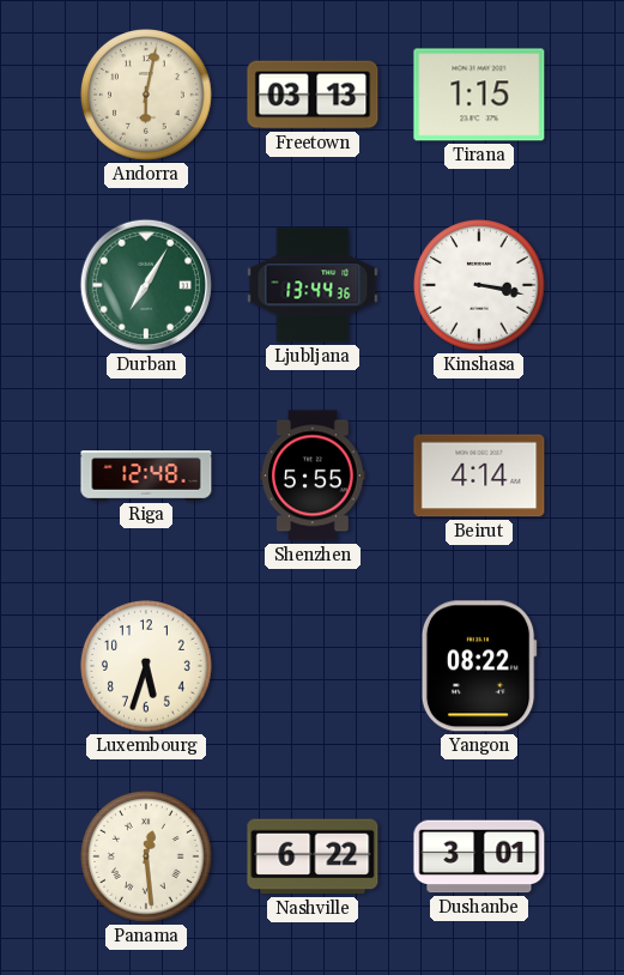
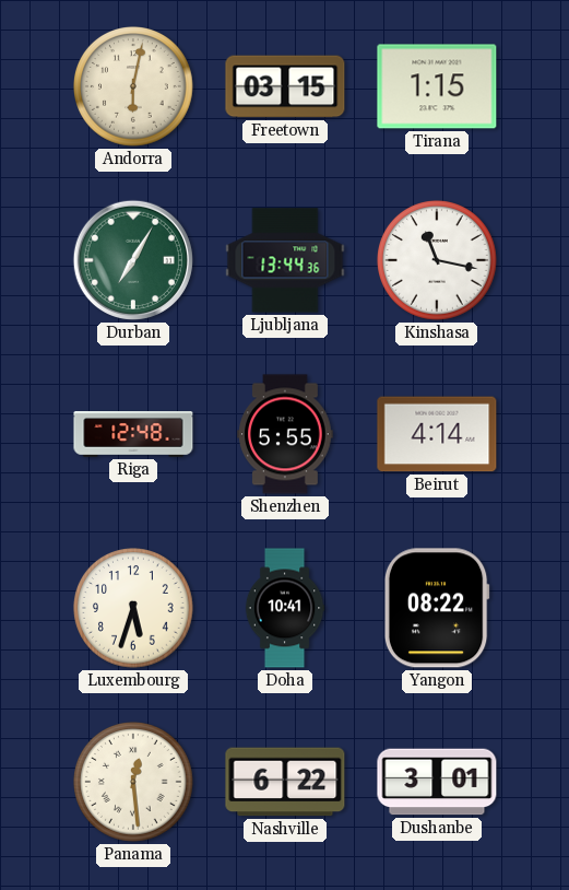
Freetown: 03:13 -> 03:15
Kinshasa: 3:17 -> 11:17
Doha: none -> 10:41
